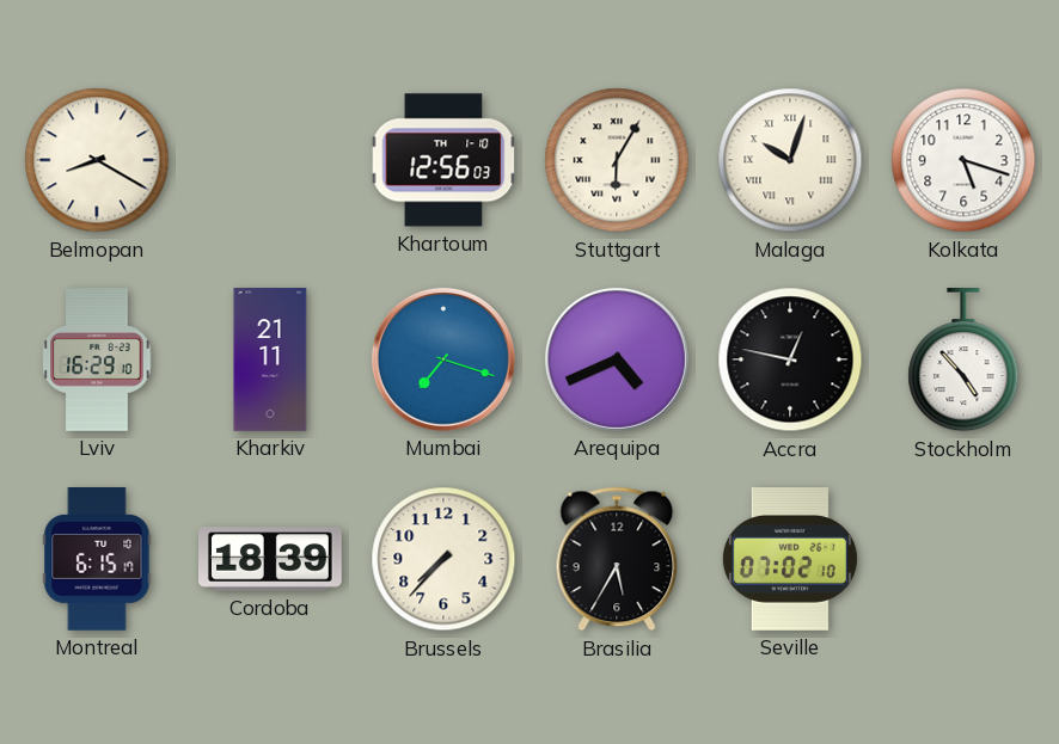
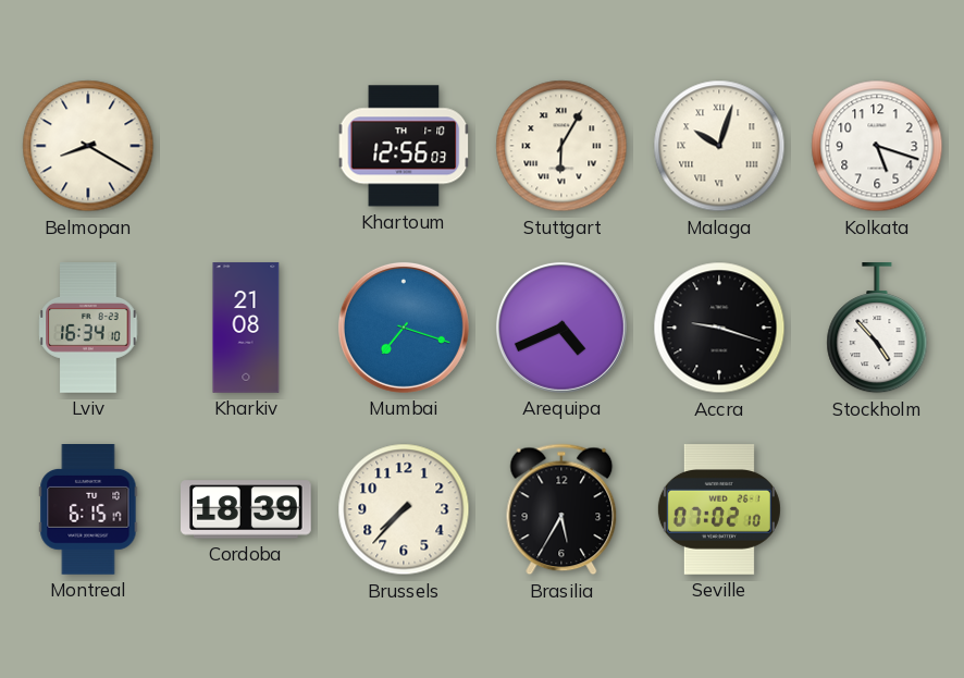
Lviv: 16:29 -> 16:34
Kharkiv: 21:11 -> 21:08
Accra: 12:47 -> 9:18
